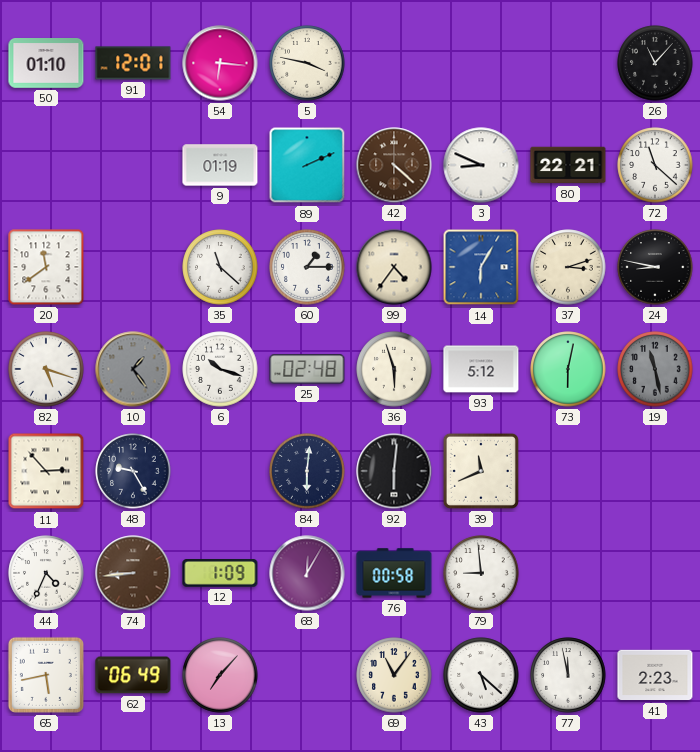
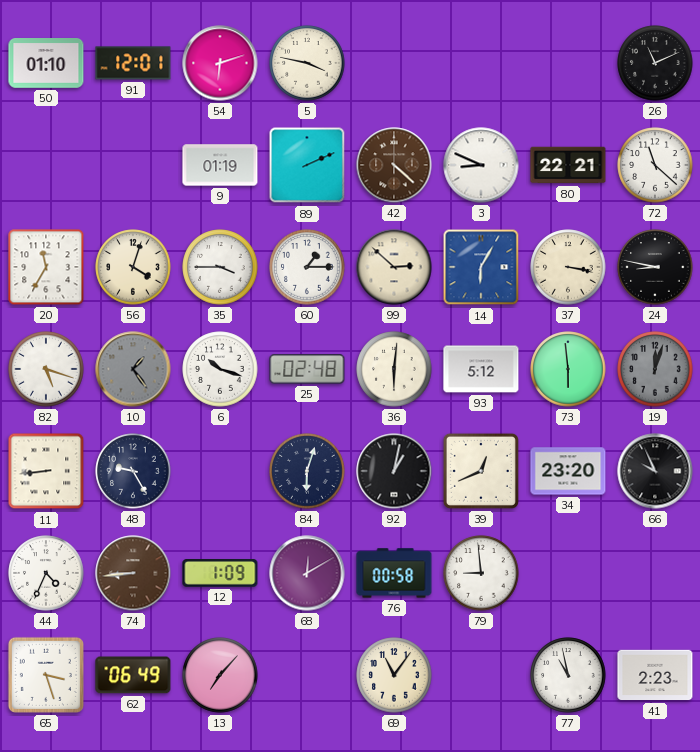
54: 6:16 -> 6:12
26: 11:07 -> 11:11
20: 11:39 -> 11:35
56: none -> 4:03
35: 11:22 -> 3:45
99: 4:36 -> 2:52
37: 3:12 -> 3:17
36: 5:57 -> 6:01
73: 6:02 -> 5:59
19: 11:28 -> 12:03
11: 2:53 -> 8:44
84: 6:01 -> 6:03
92: 6:01 -> 1:02
39: 11:41 -> 12:41
34: none -> 23:20
66: none -> 9:56
68: 12:05 -> 12:10
65: 5:43 -> 3:27
43: 5:22 -> none
77: 11:58 -> 10:58
